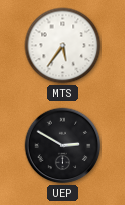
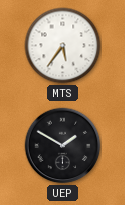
UEP: 2:50 -> 1:50
